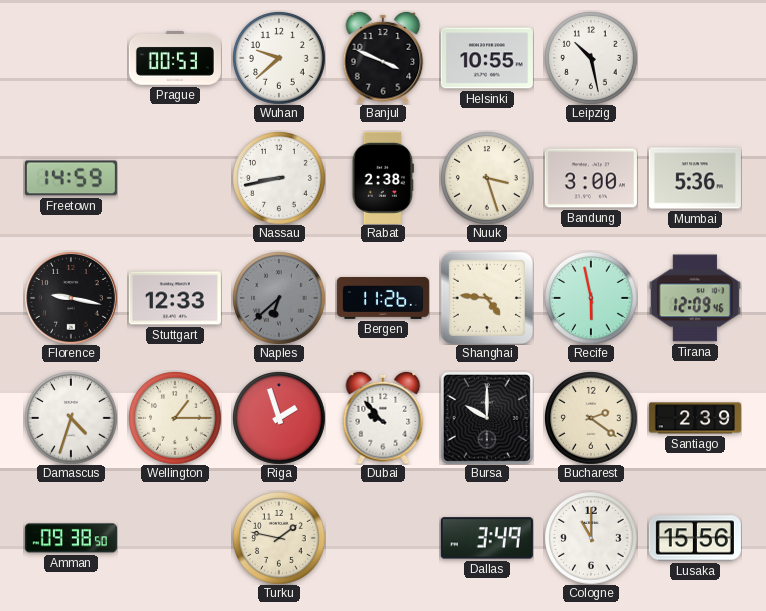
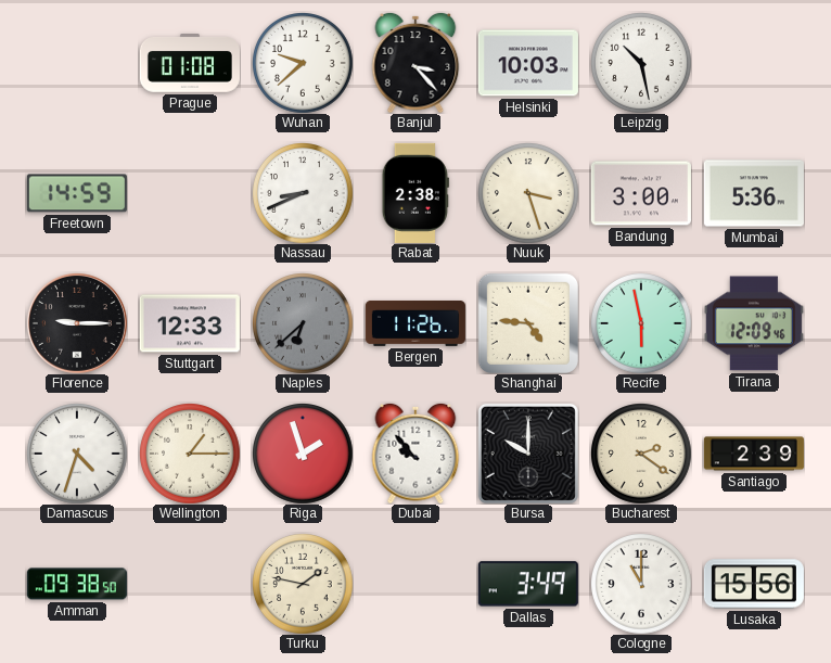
Prague: 00:53 -> 01:08
Banjul: 3:49 -> 3:23
Helsinki: 10:55 -> 10:03
Nassau: 8:43 -> 8:41
Florence: 9:17 -> 9:15
